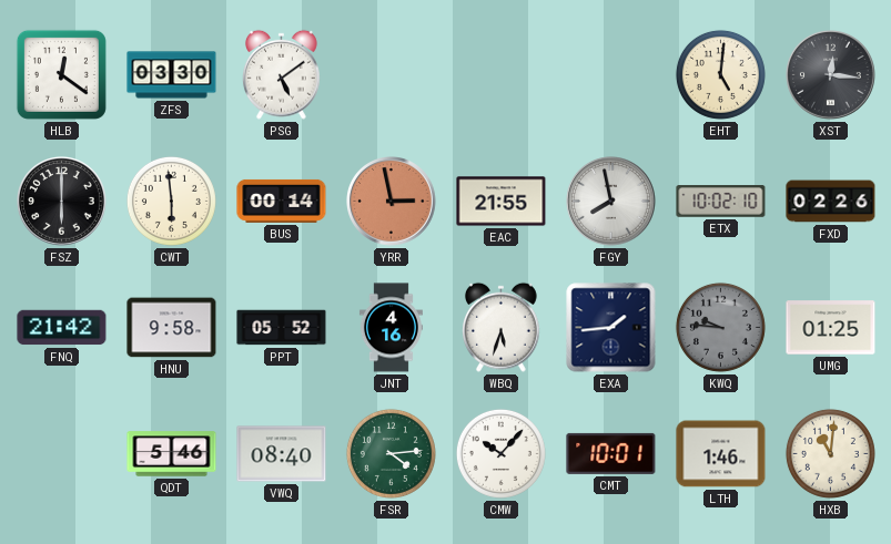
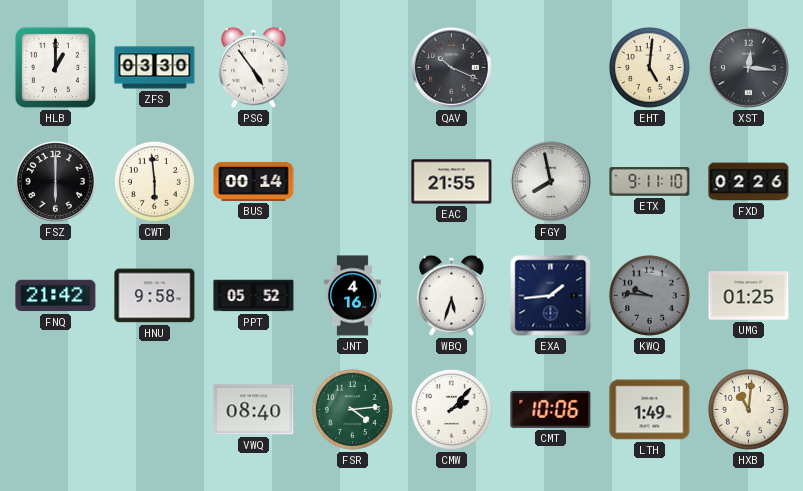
HLB: 12:21 -> 1:00
PSG: 5:09 -> 4:54
QAV: none -> 10:19
YRR: 2:58 -> none
ETX: 10:02 -> 9:11
QDT: 5:46 -> none
CMW: 10:07 -> 2:07
CMT: 10:01 -> 10:06
LTH: 1:46 -> 1:49
